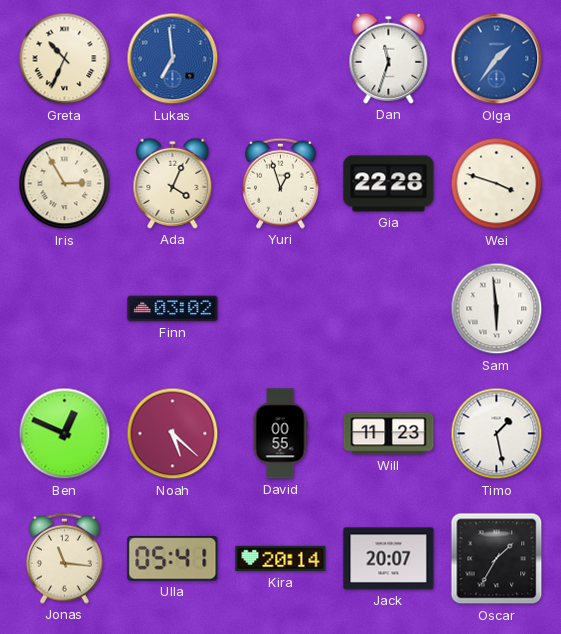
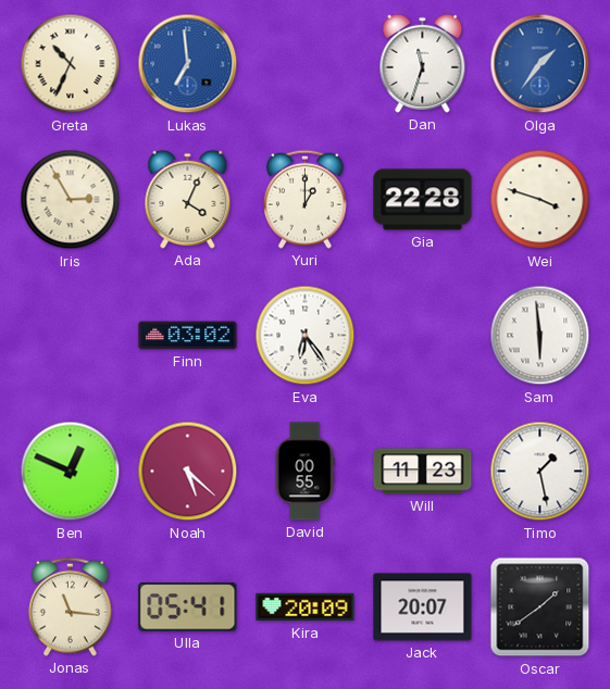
Yuri: 12:57 -> 1:00
Eva: none -> 6:24
Kira: 20:14 -> 20:09
Oscar: 1:35 -> 1:39
